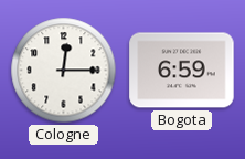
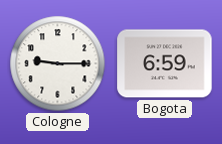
Cologne: 12:15 -> 9:15
